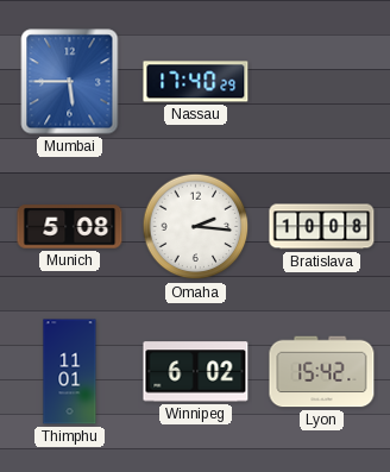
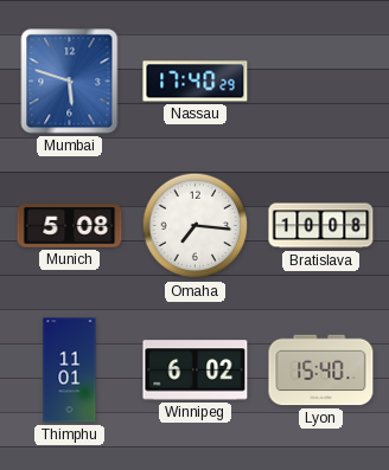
Mumbai: 5:45 -> 5:48
Omaha: 2:16 -> 7:16
Lyon: 15:42 -> 15:40
